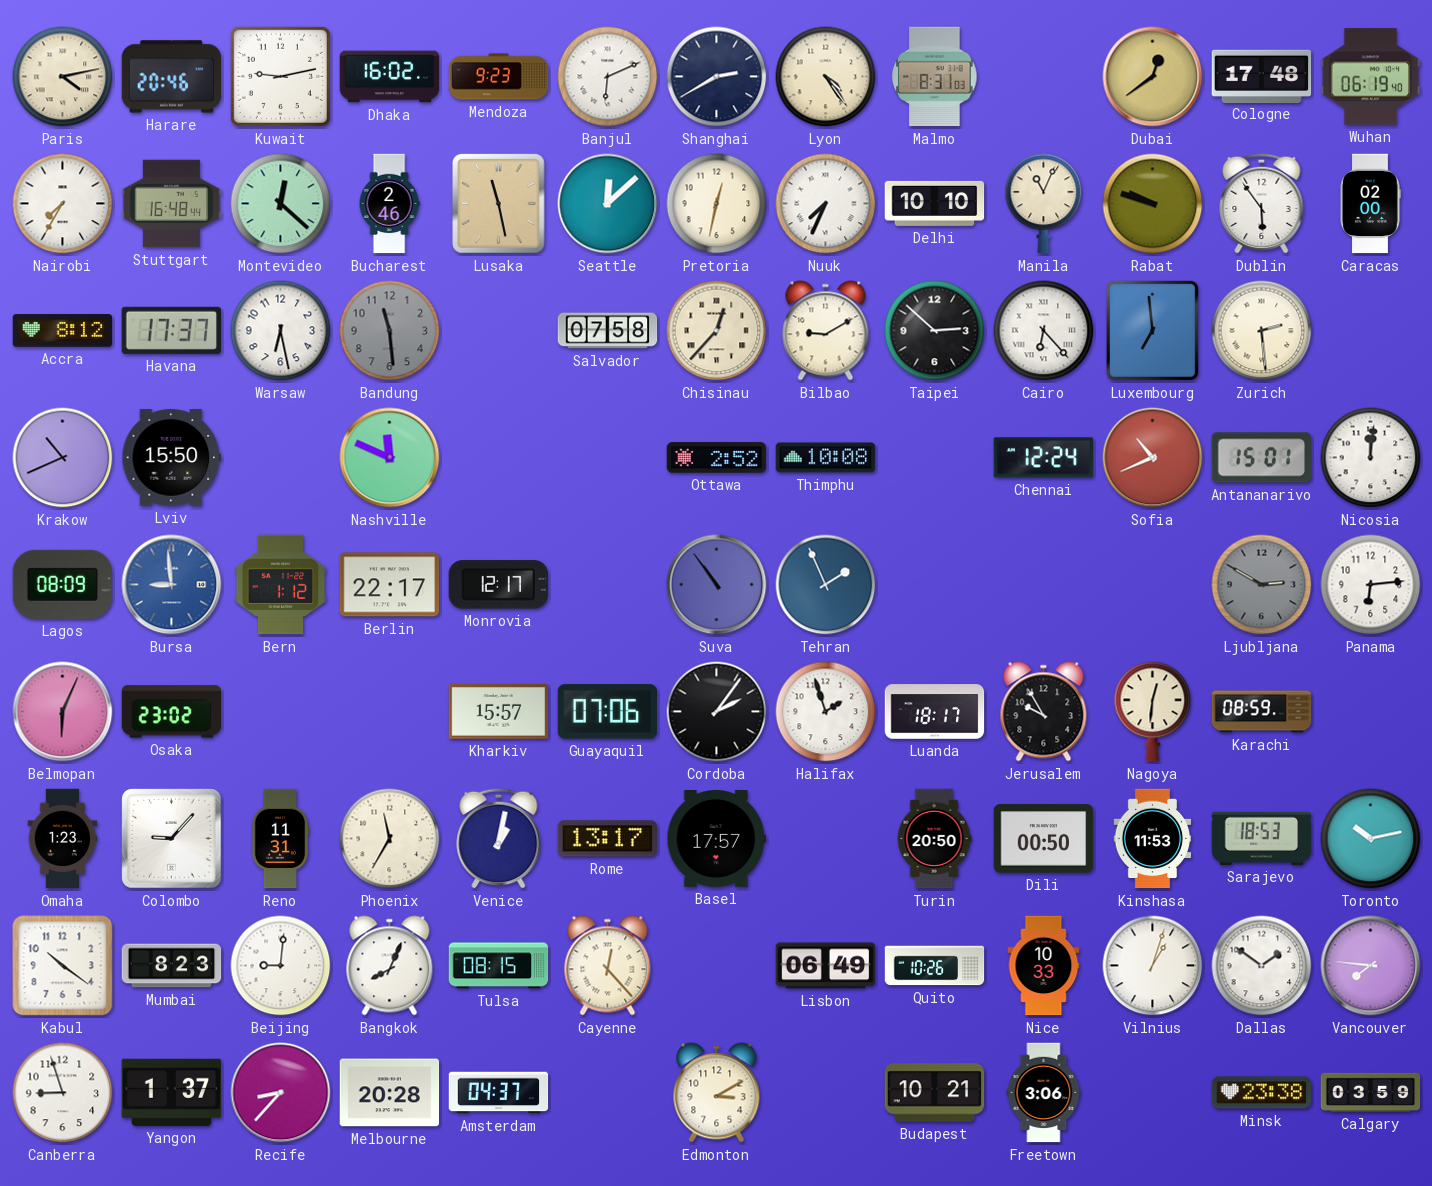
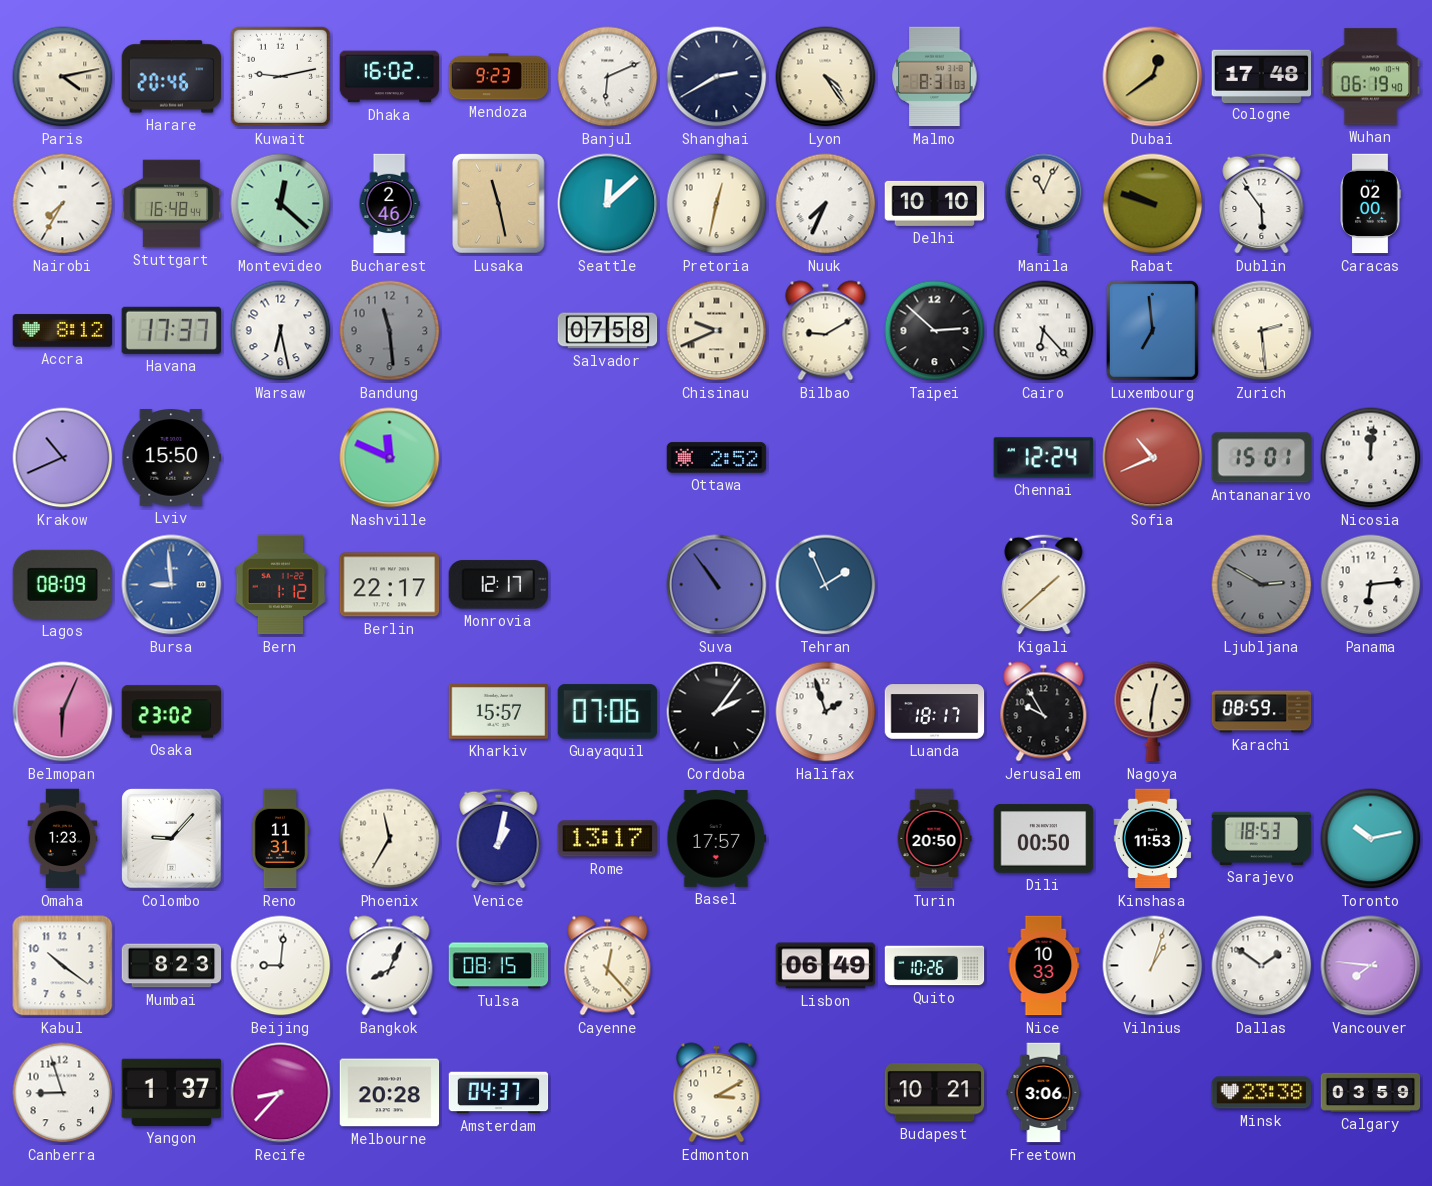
Chisinau: 12:37 -> 9:41
Thimphu: 10:08 -> none
Kigali: none -> 1:38
